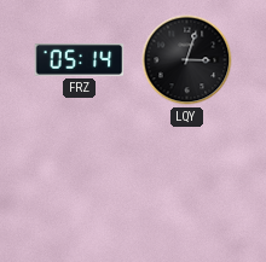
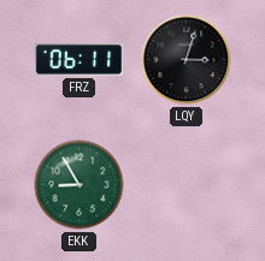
FRZ: 05:14 -> 06:11
EKK: none -> 8:55
